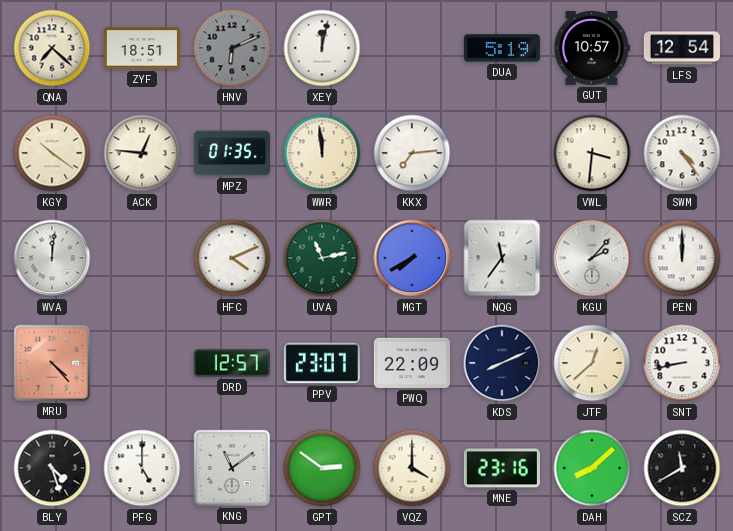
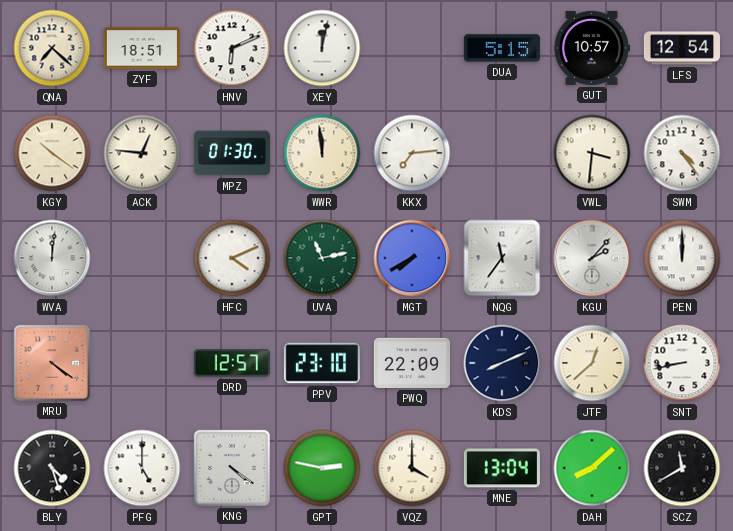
HNV dial: grey -> white
DUA: 5:19 -> 5:15
MPZ: 01:35 -> 01:30
MRU: 4:23 -> 4:21
PPV: 23:07 -> 23:10
KNG: 11:09 -> 4:21
GPT: 2:51 -> 2:47
MNE: 23:16 -> 13:04
